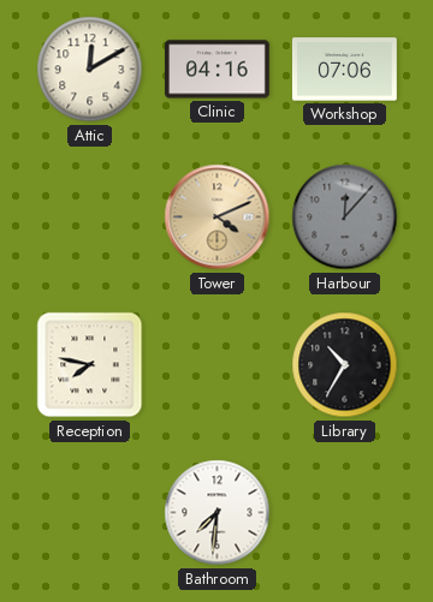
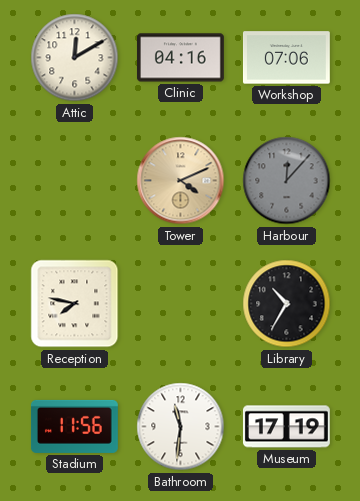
Stadium: none -> 11:56
Bathroom: 7:31 -> 11:31
Museum: none -> 17:19
